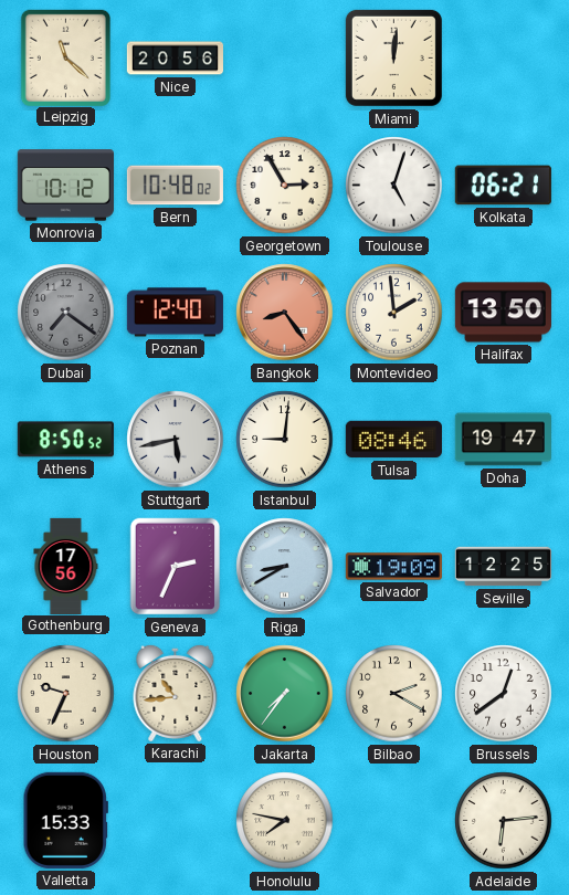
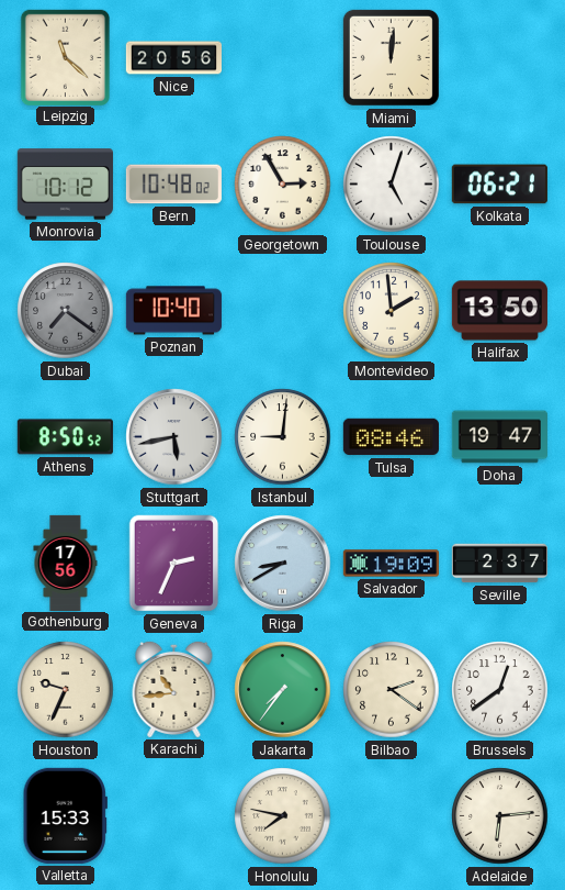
Poznan: 12:40 -> 10:40
Bangkok: 8:24 -> none
Seville: 12:25 -> 2:37
Bilbao: 2:20 -> 2:21
